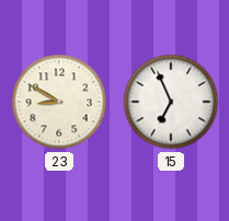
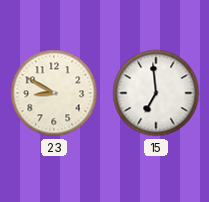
15: 6:56 -> 6:59
